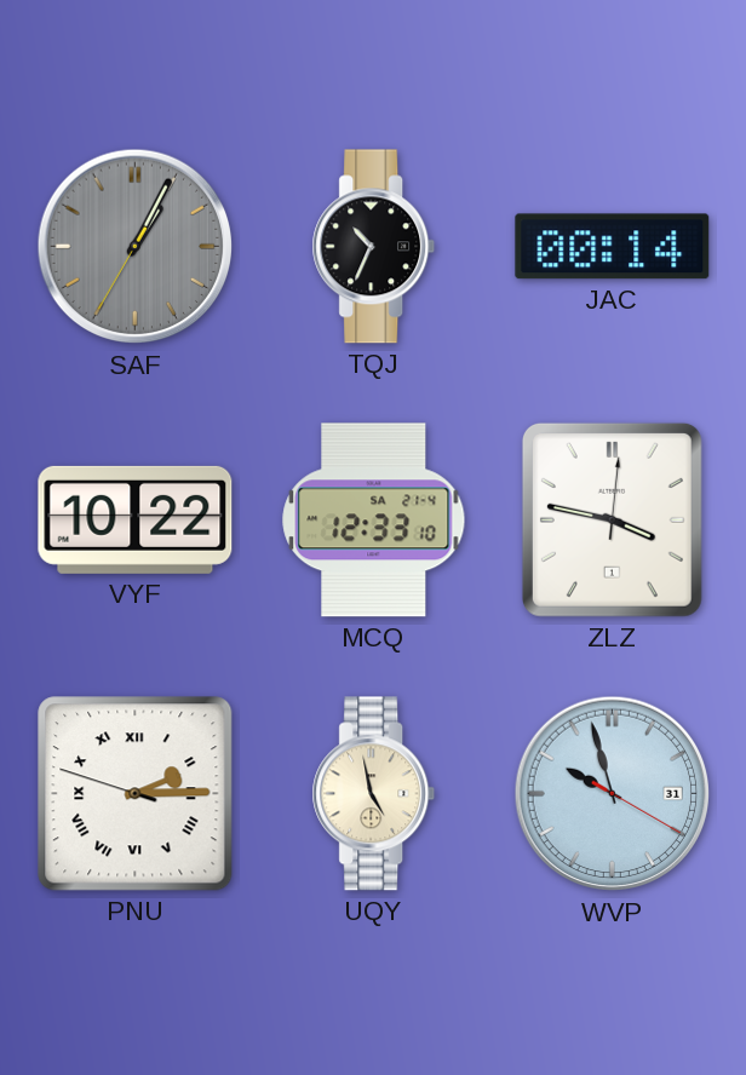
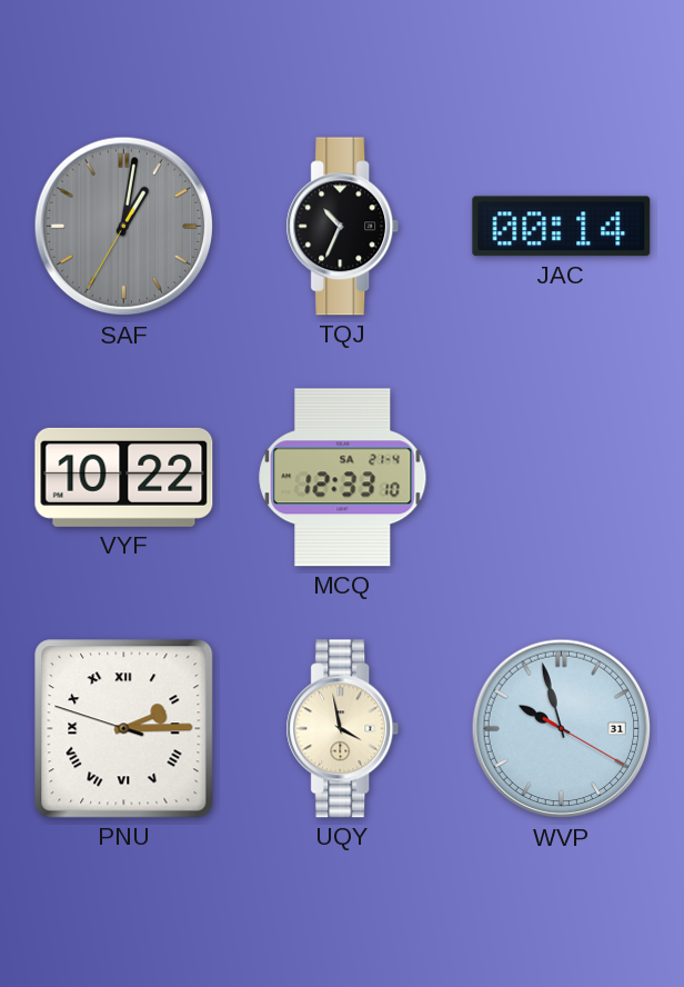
SAF: 1:04 -> 1:01
ZLZ: 3:47 -> none
UQY: 4:58 -> 3:58
